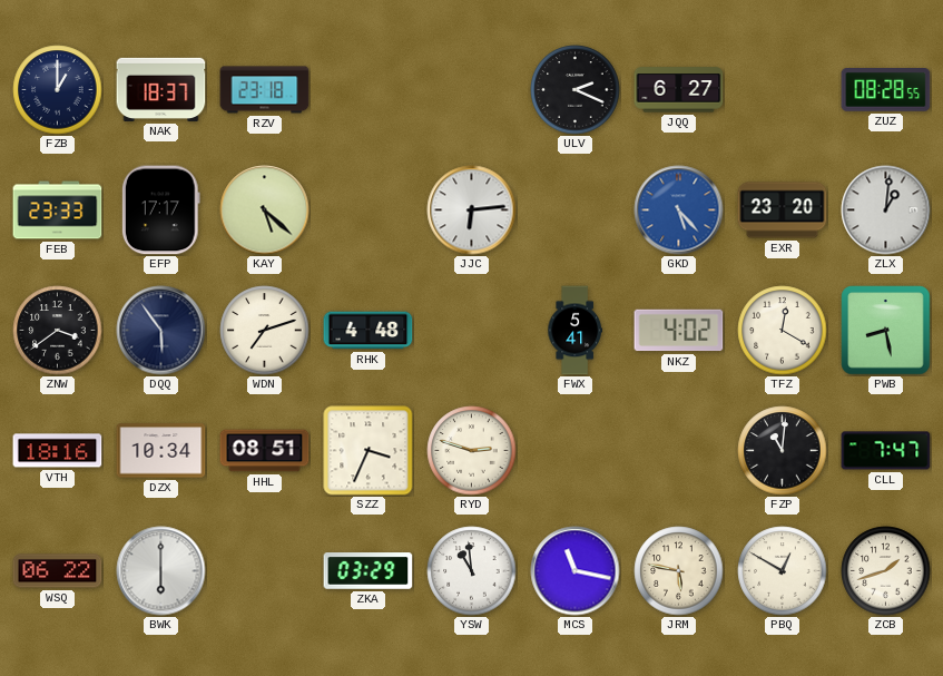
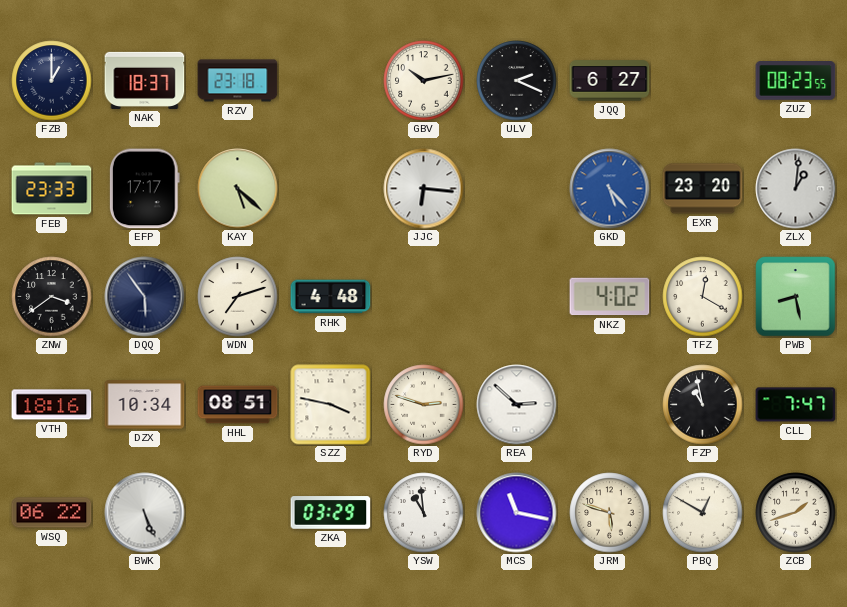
GBV: none -> 10:13
ZUZ: 08:28 -> 08:23
JJC: 6:14 -> 6:16
FWX: 5:41 -> none
SZZ: 3:34 -> 3:47
REA: none -> 2:52
FZP: 11:01 -> 10:58
BWK: 6:00 -> 5:26
JRM: 5:47 -> 5:48
